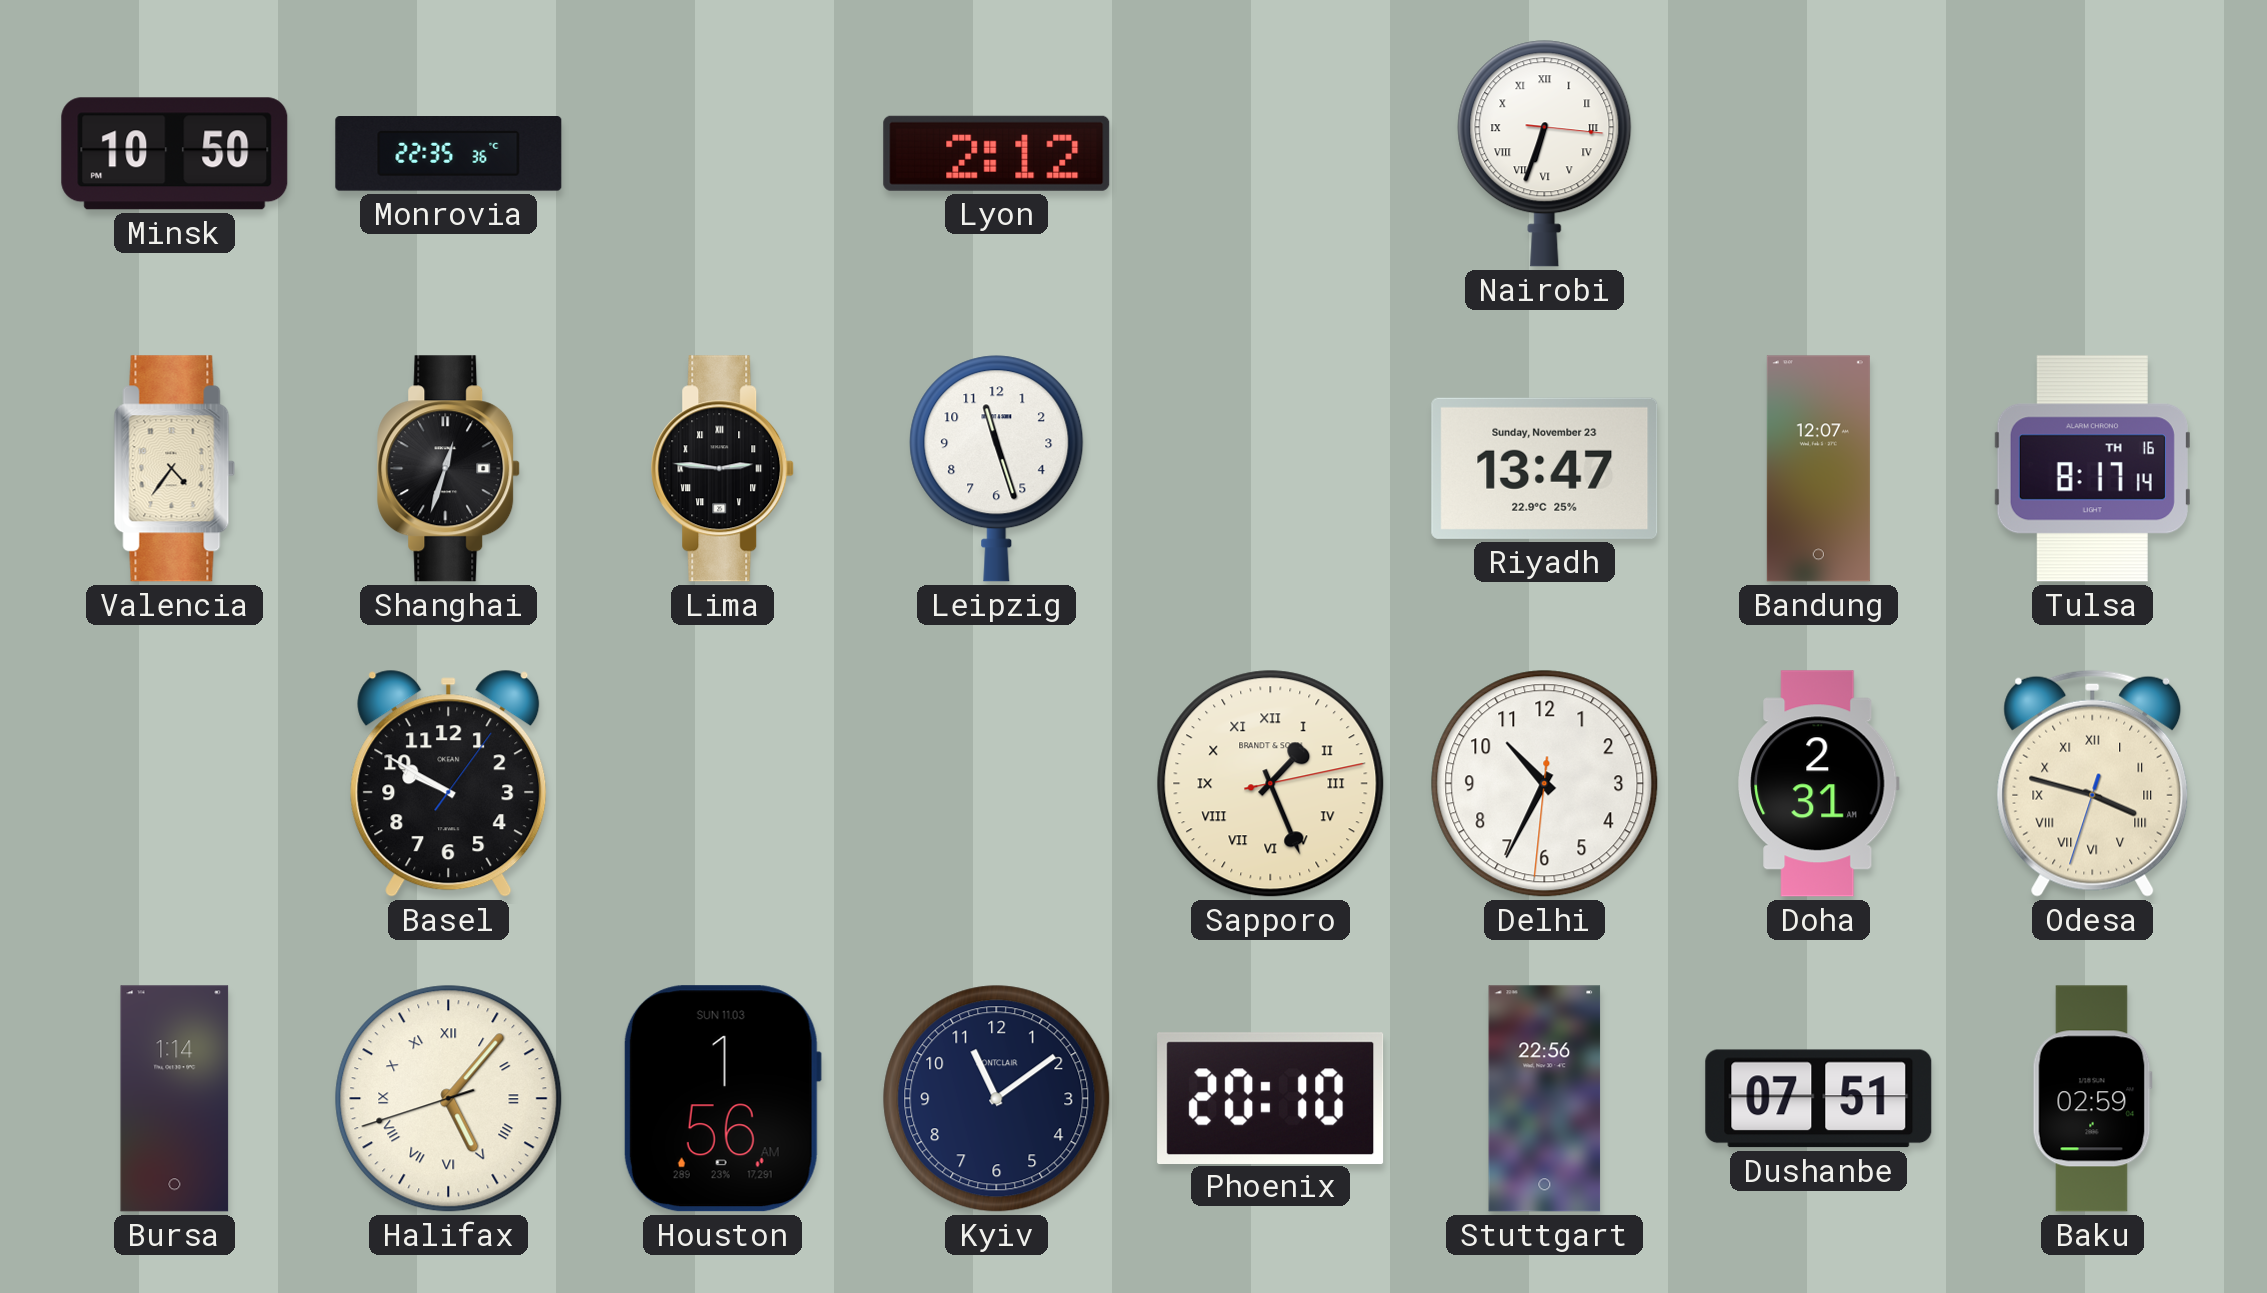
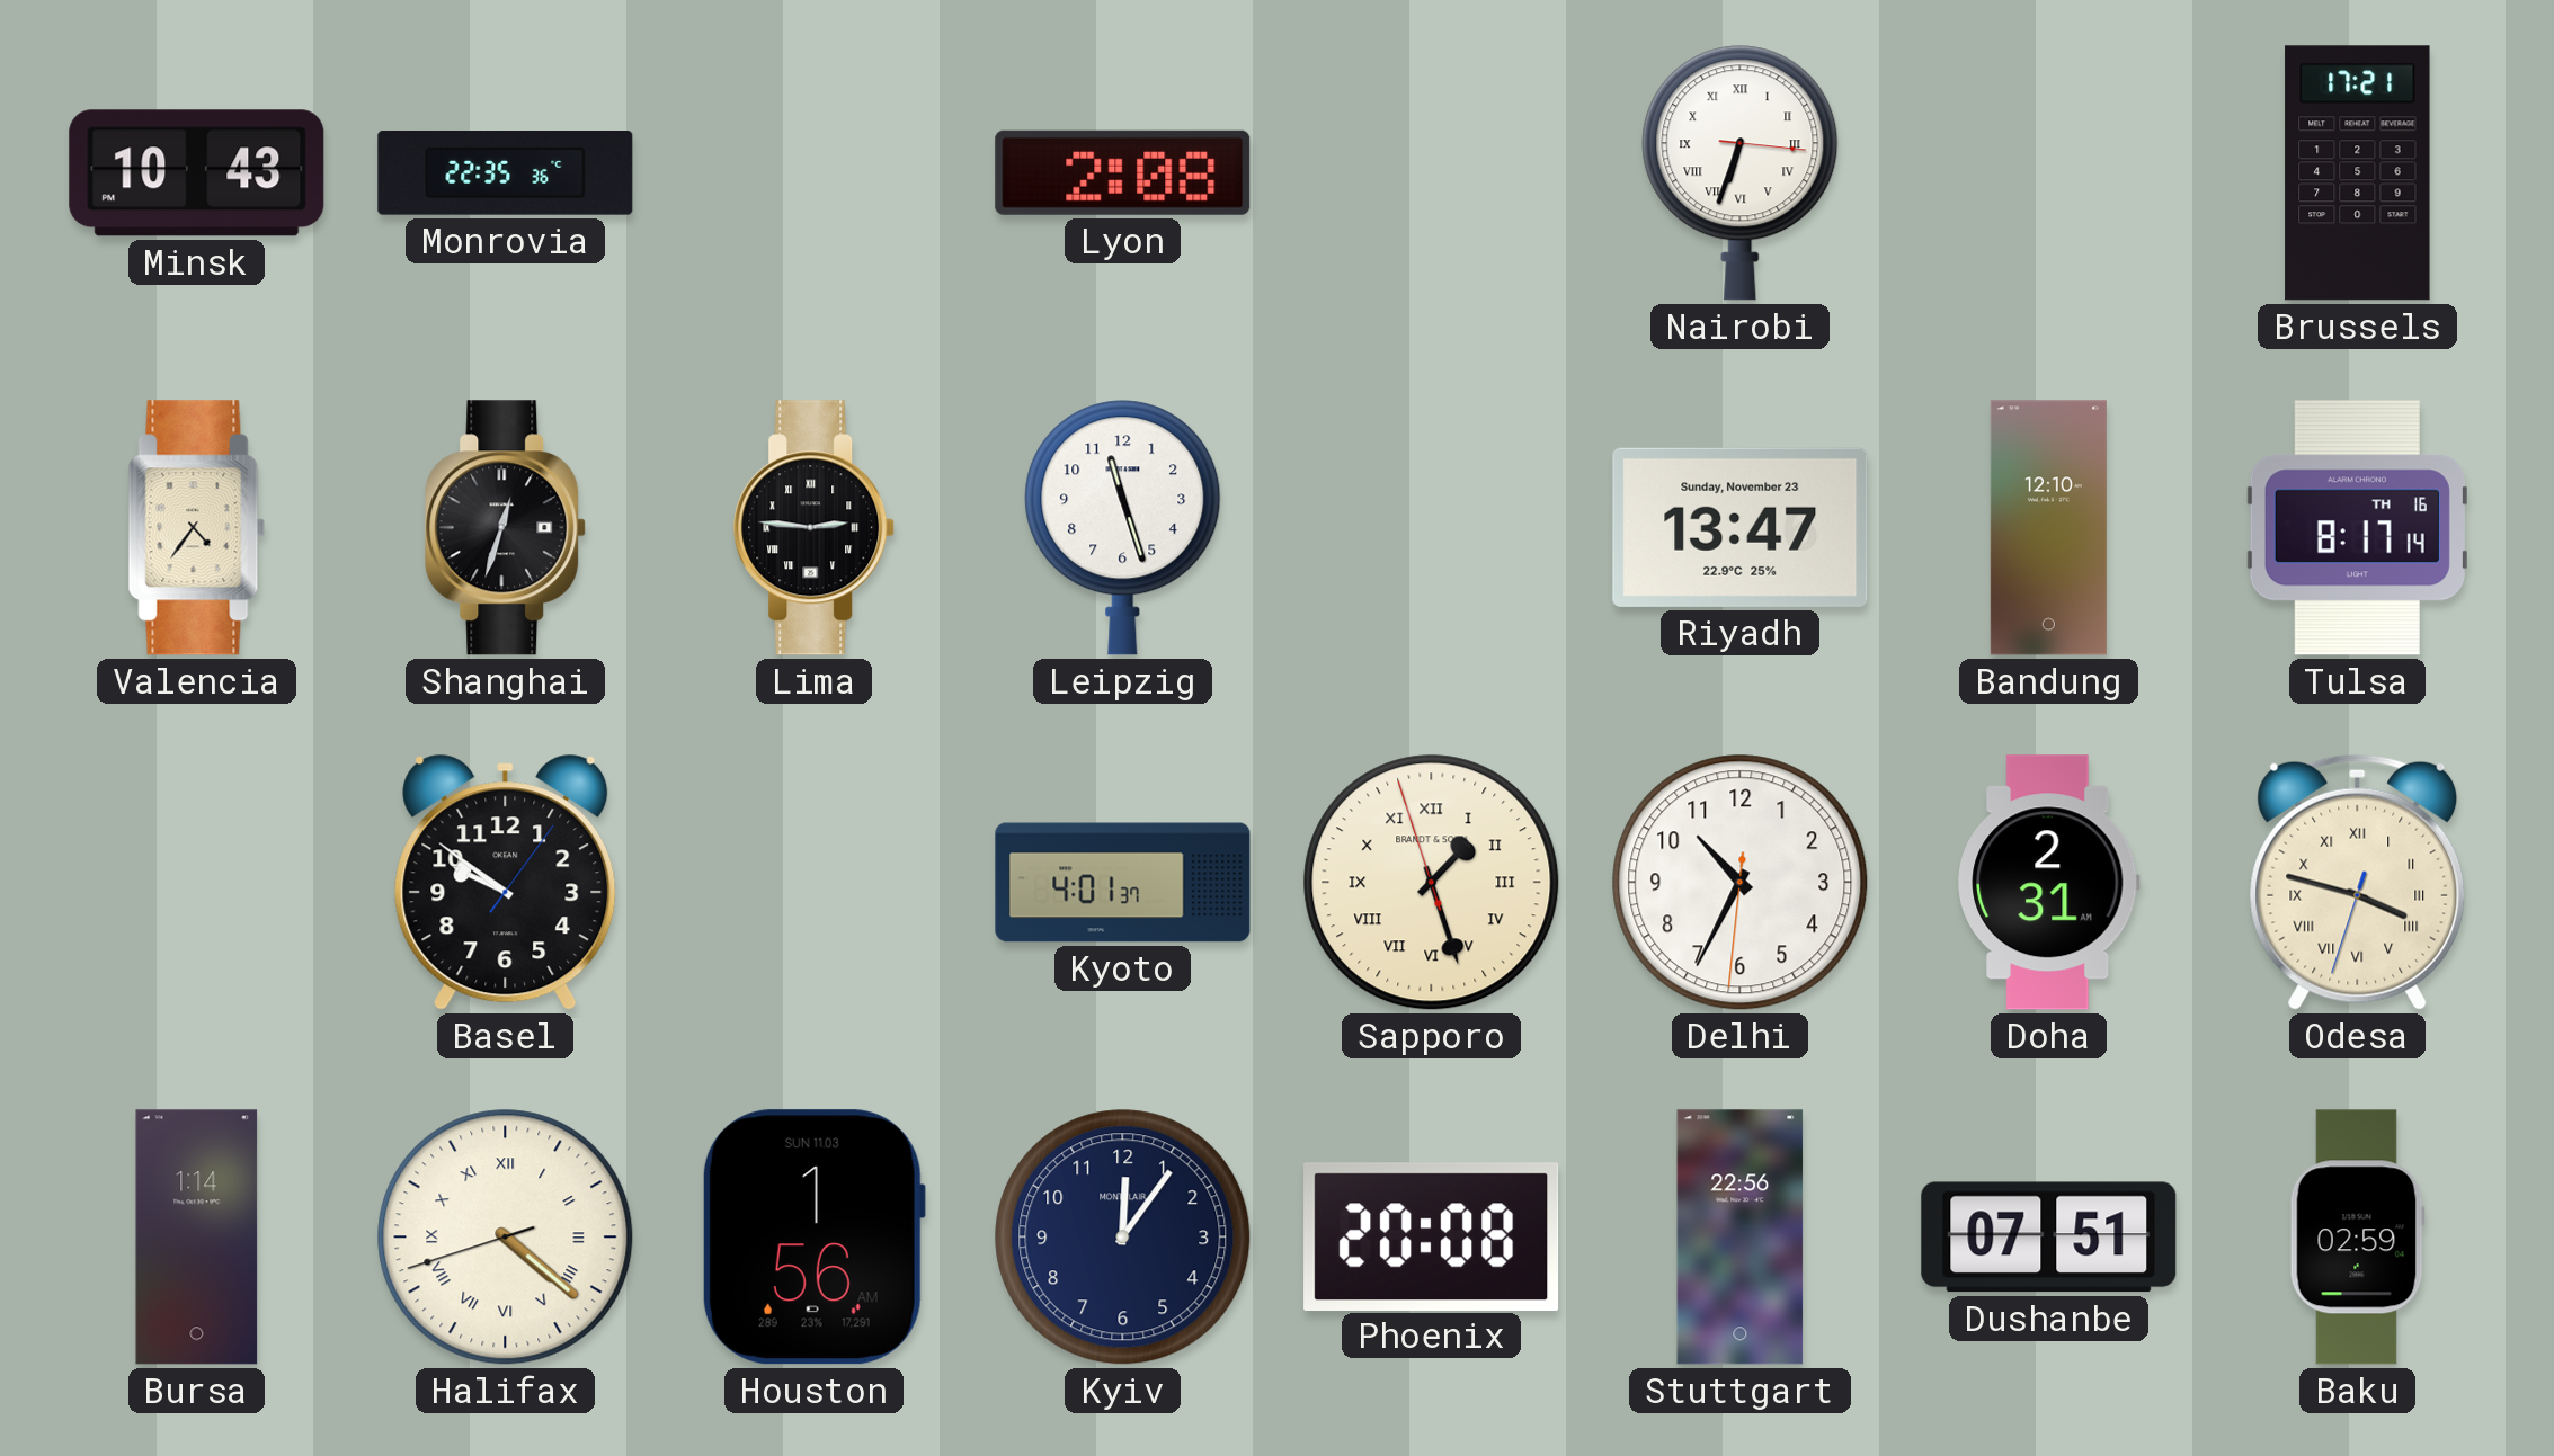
Minsk: 10:50 -> 10:43
Lyon: 2:12 -> 2:08
Brussels: none -> 17:21
Bandung: 12:07 -> 12:10
Basel: 9:50 -> 9:51
Kyoto: none -> 4:01
Sapporo: 1:26:13 -> 1:26:57
Halifax: 5:06 -> 4:21
Kyiv: 11:09 -> 12:06
Phoenix: 20:10 -> 20:08
